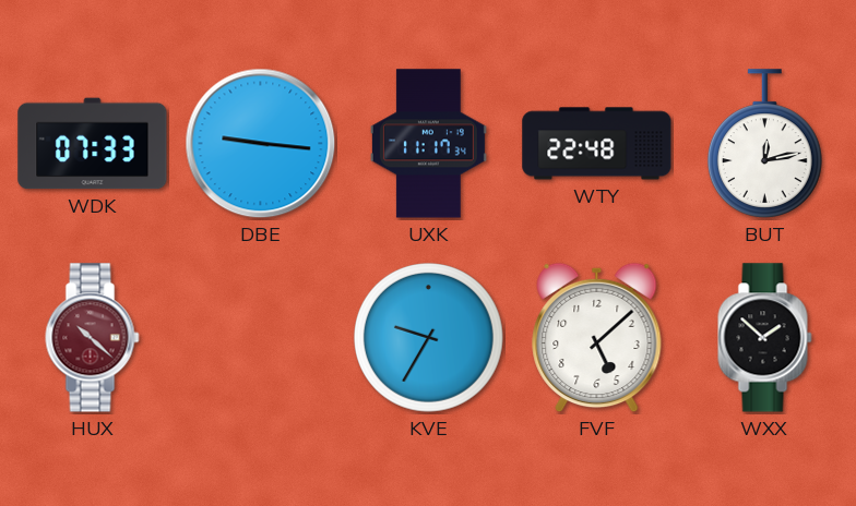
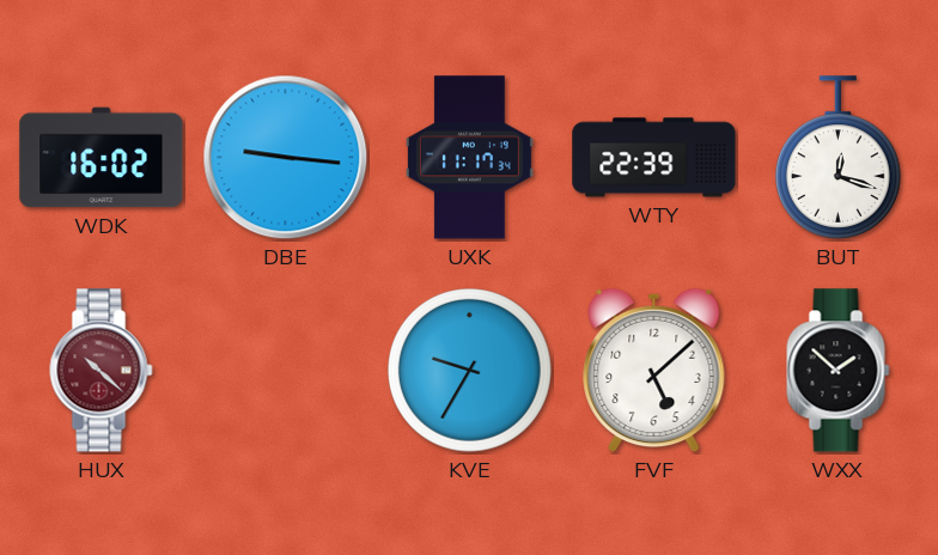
WDK: 07:33 -> 16:02
WTY: 22:48 -> 22:39
BUT: 12:13 -> 12:18
